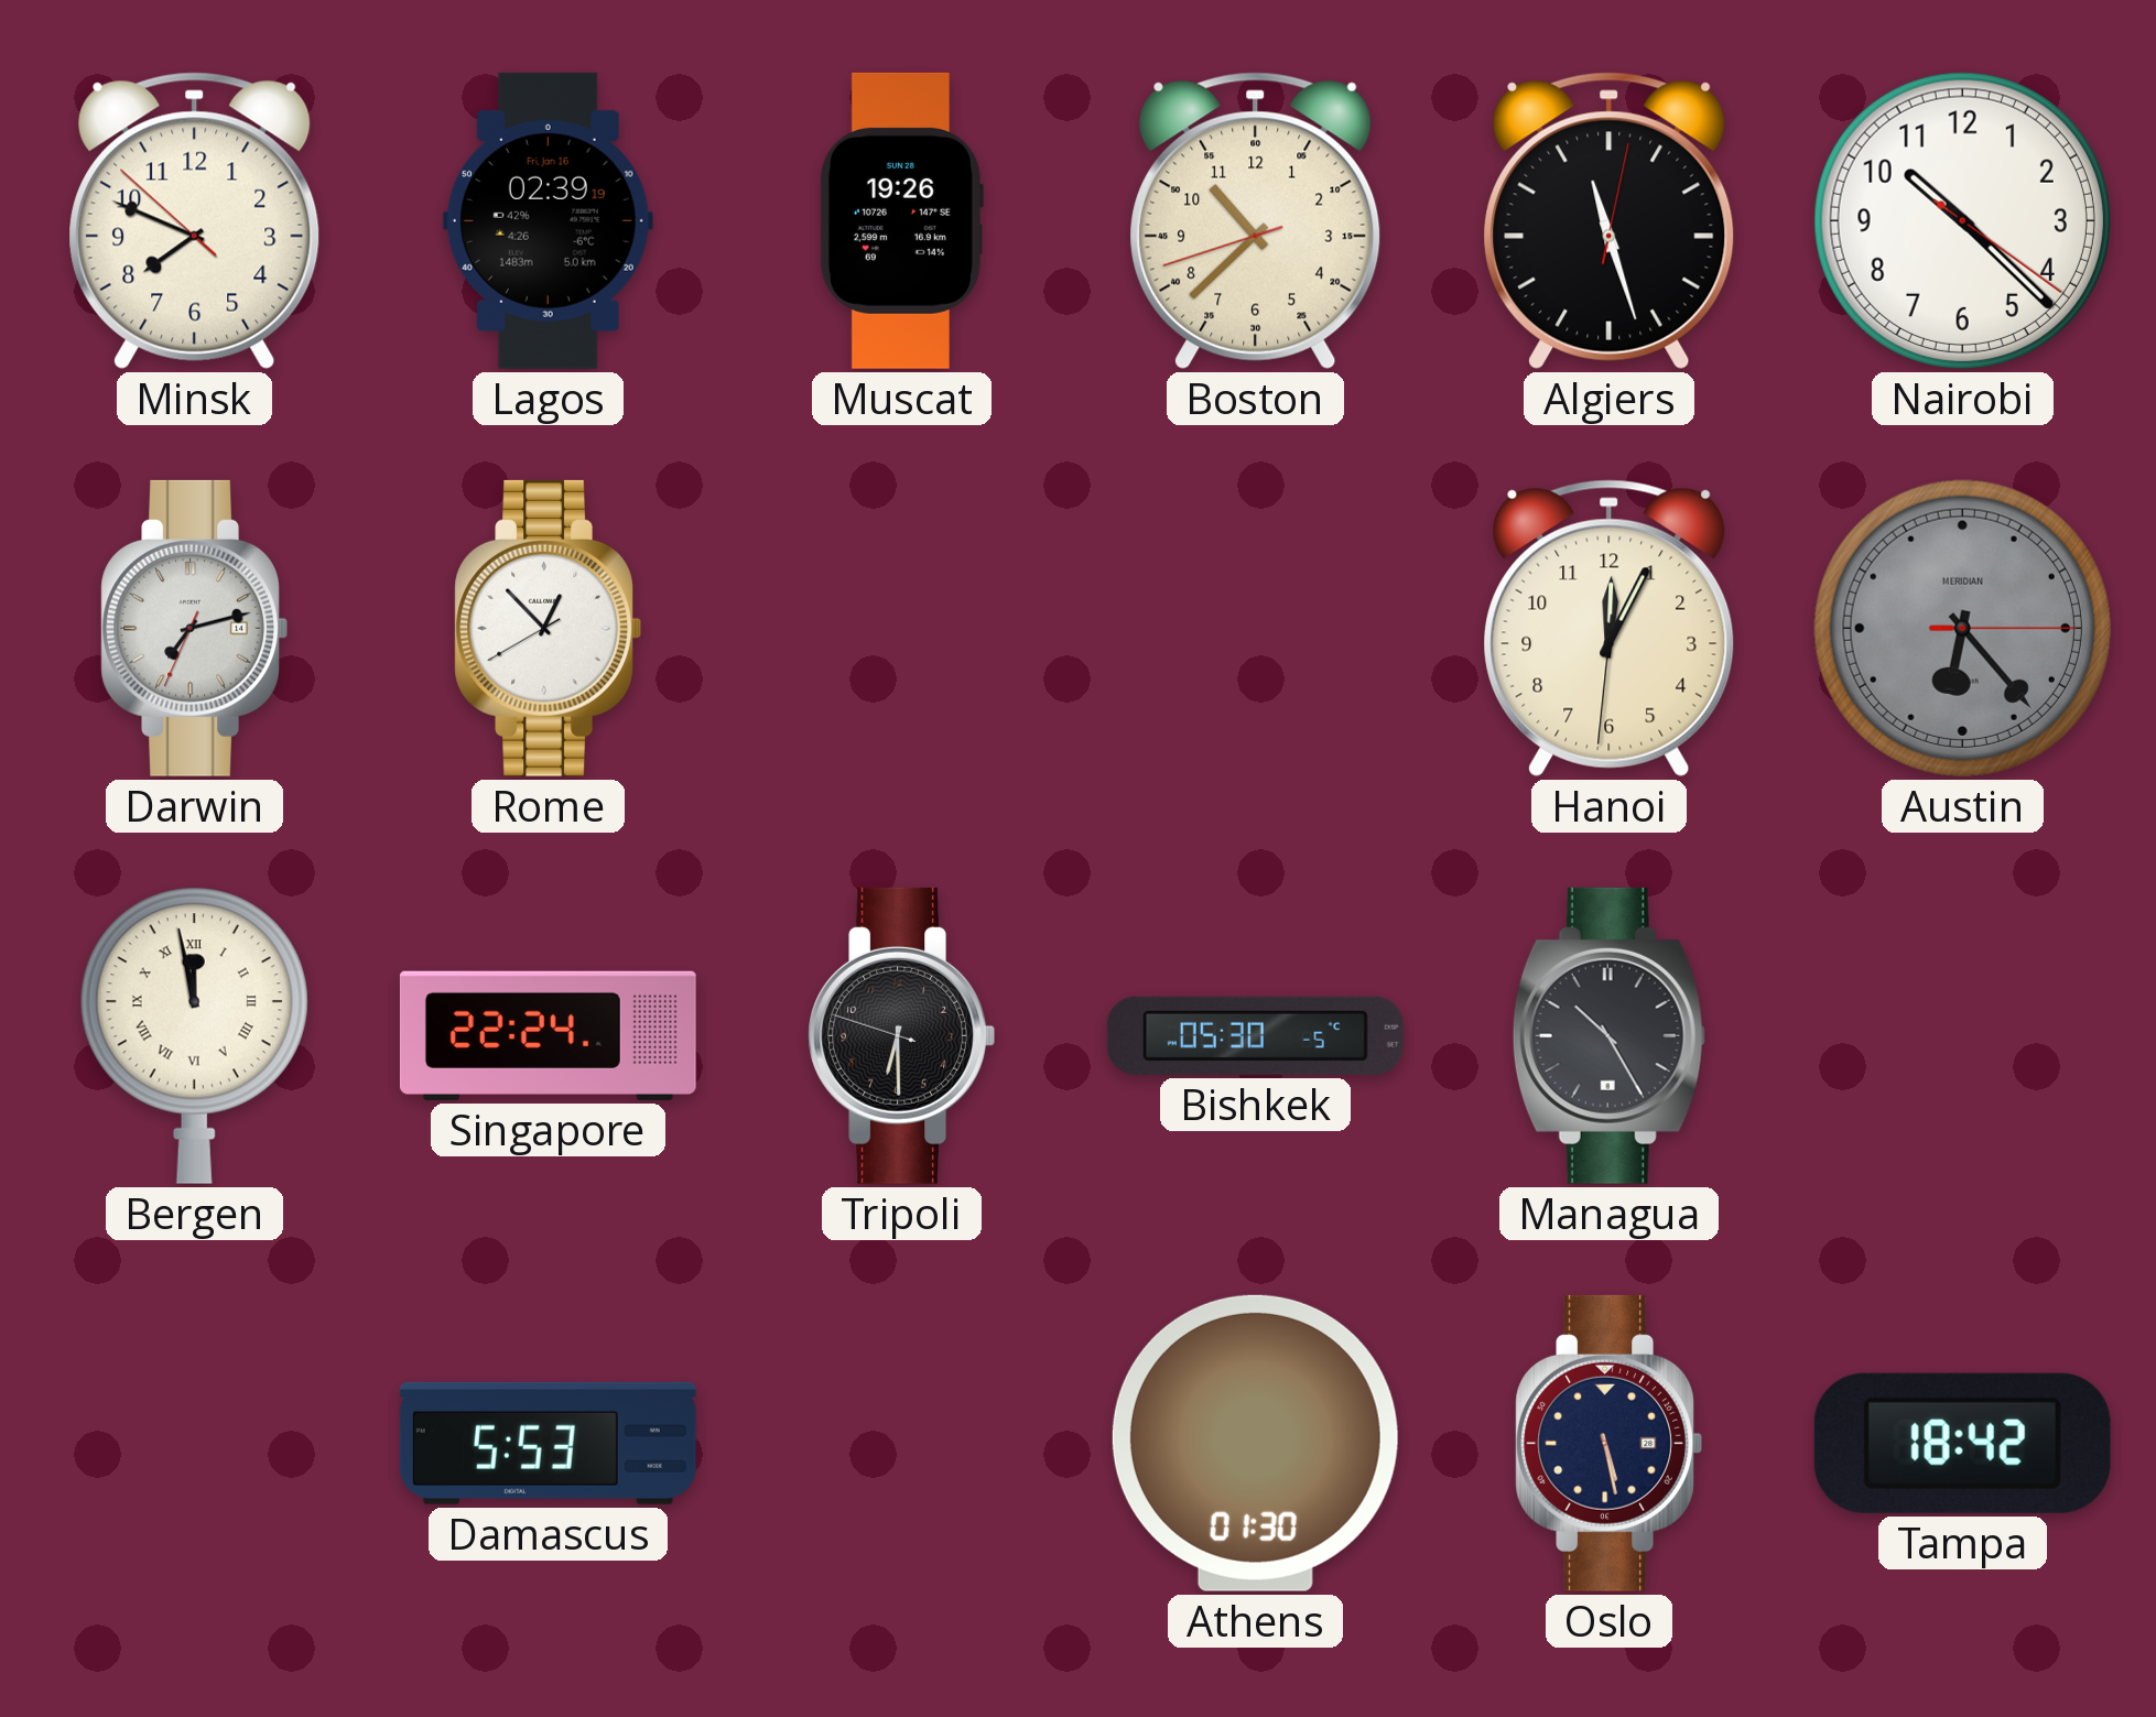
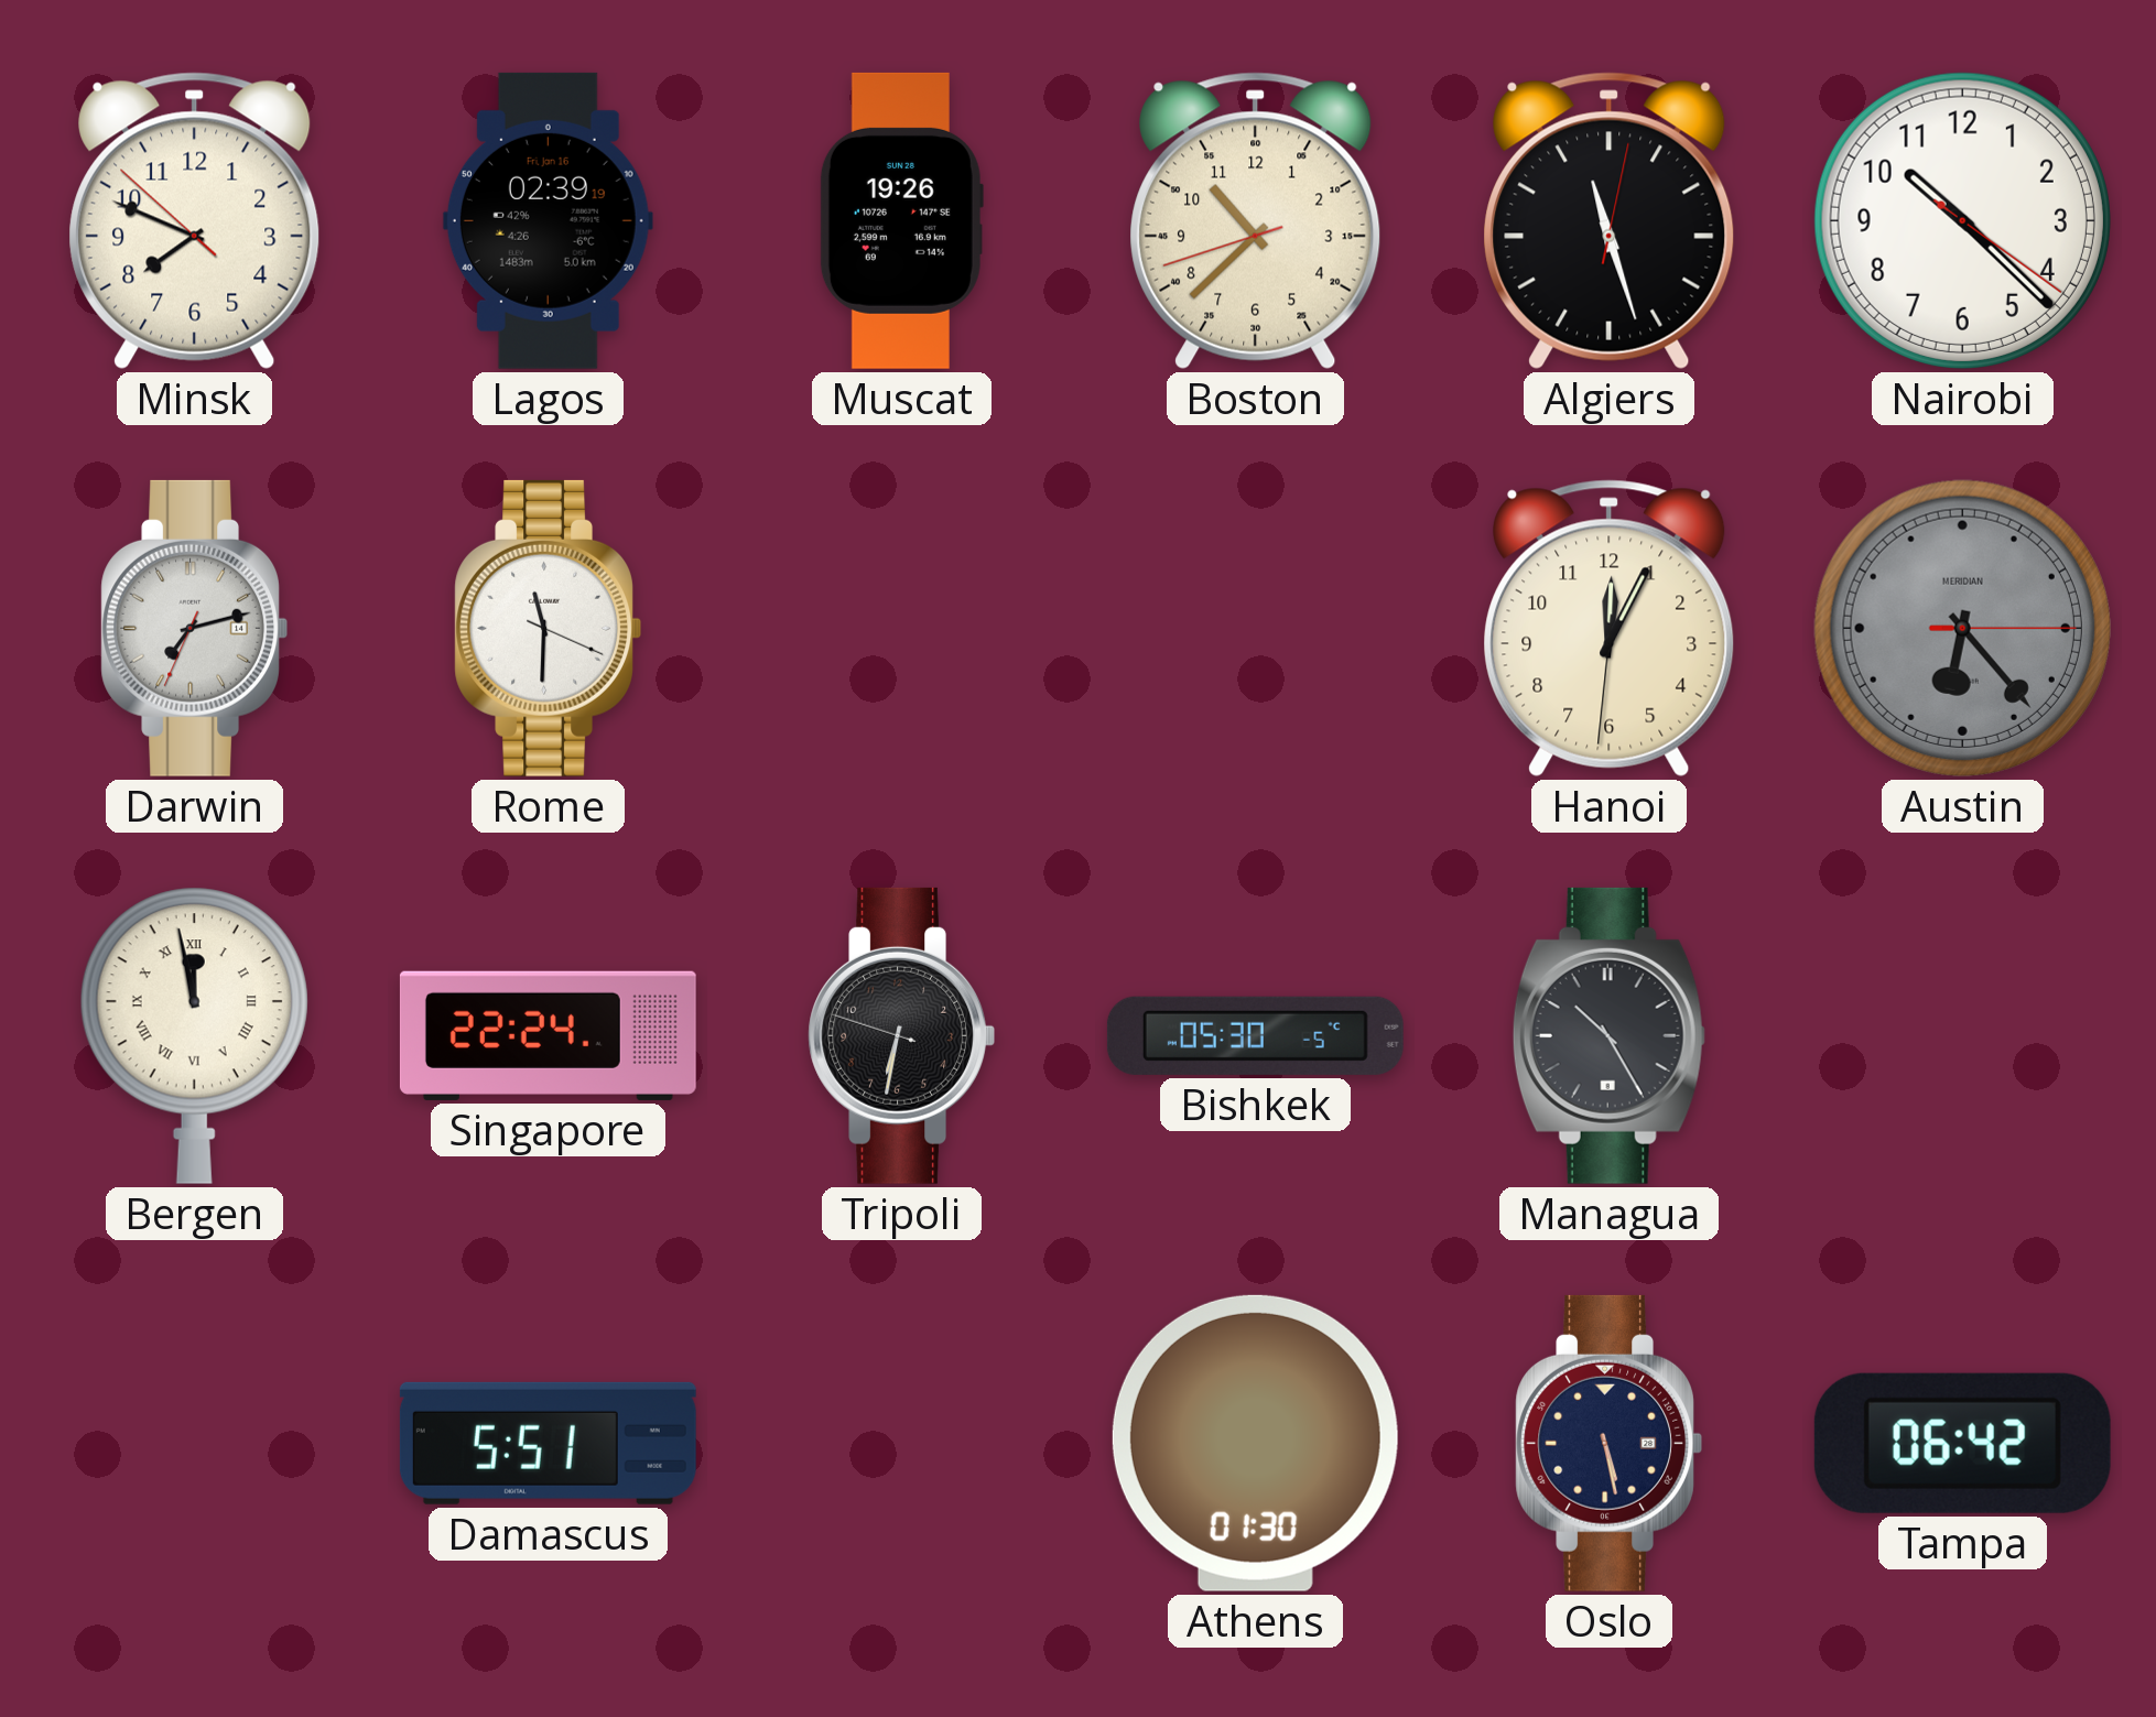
Rome: 12:52 -> 11:30
Tripoli: 6:29 -> 6:31
Damascus: 5:53 -> 5:51
Tampa: 18:42 -> 06:42
